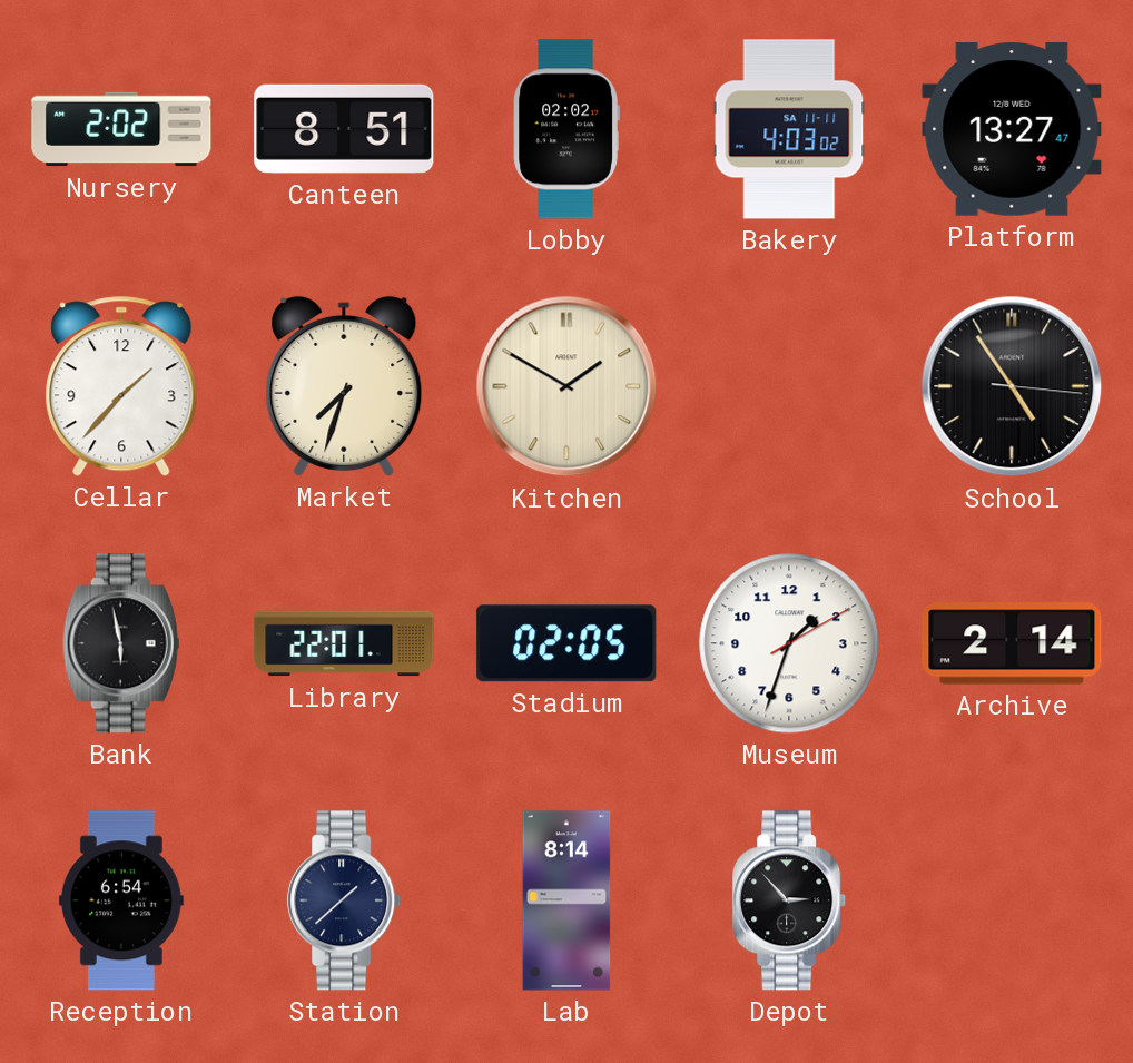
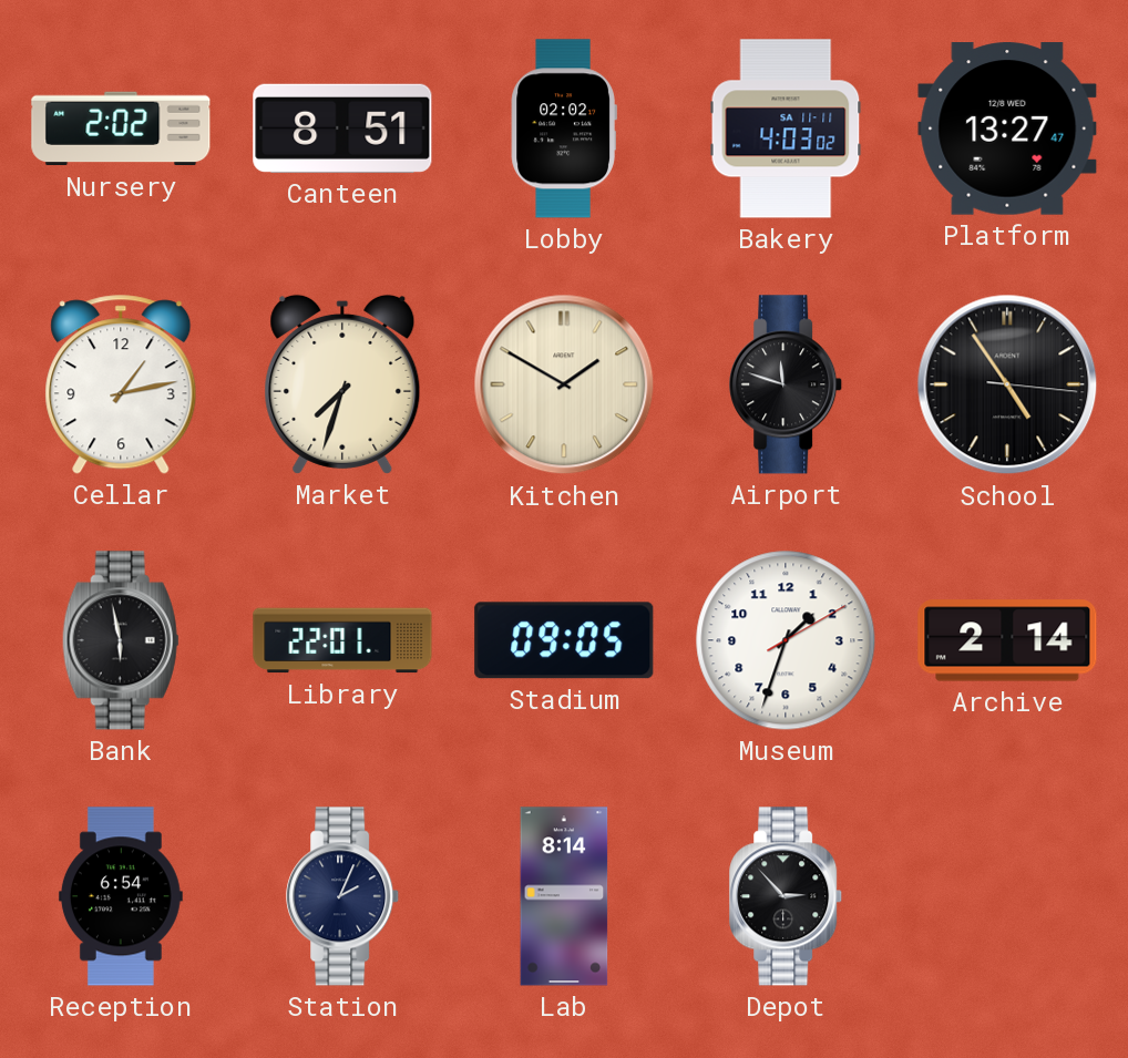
Cellar: 1:37 -> 1:13
Airport: none -> 11:48
Stadium: 02:05 -> 09:05
Station: 1:38 -> 2:04
